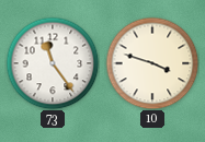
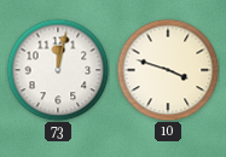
73: 11:24 -> 12:02
